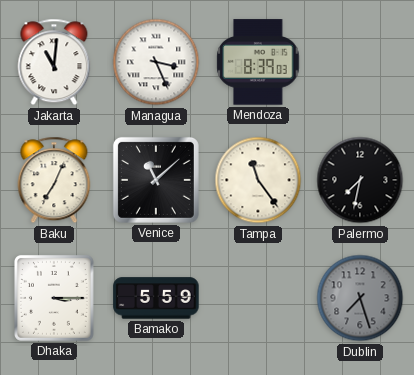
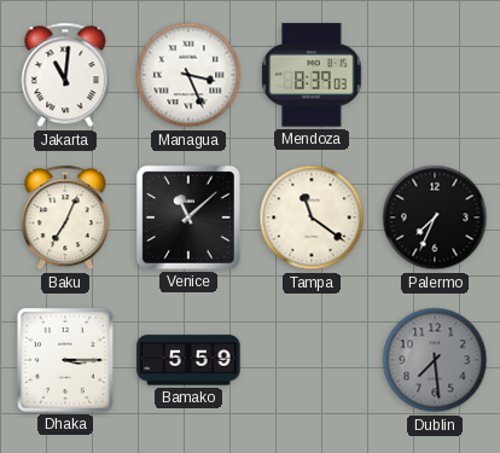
Tampa: 11:24 -> 11:21
Palermo: 7:32 -> 7:34
Dublin: 7:27 -> 7:29
